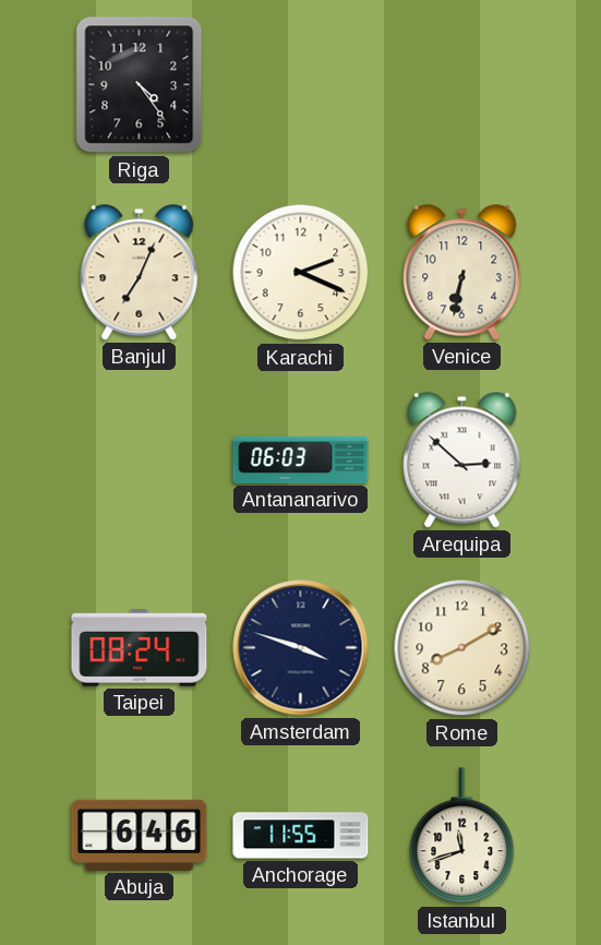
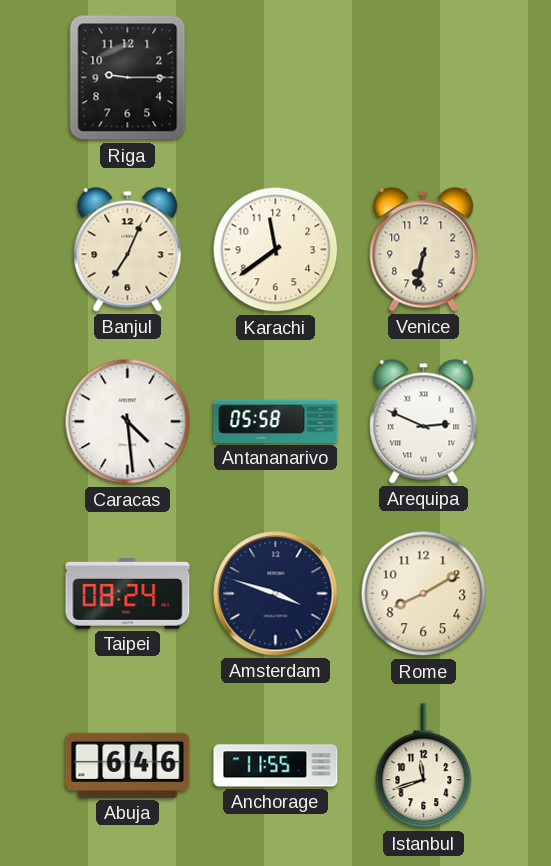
Riga: 4:24 -> 9:15
Karachi: 2:19 -> 11:39
Caracas: none -> 4:29
Antananarivo: 06:03 -> 05:58
Arequipa: 2:52 -> 2:49
